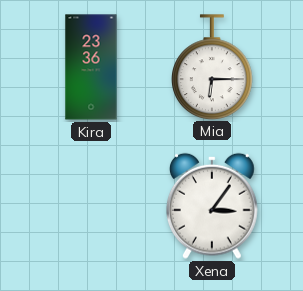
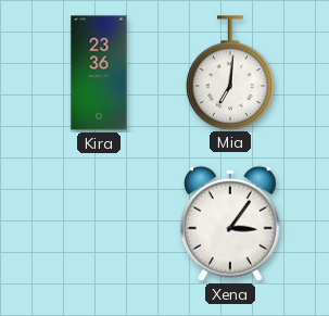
Mia: 6:15 -> 7:01
